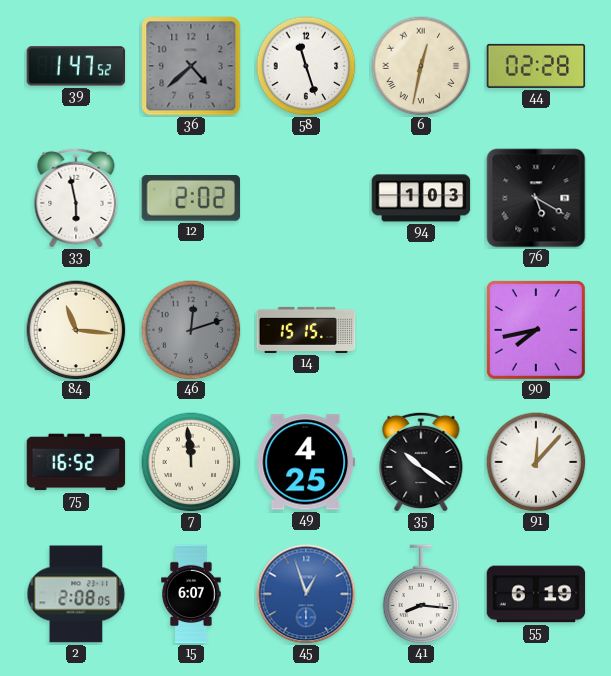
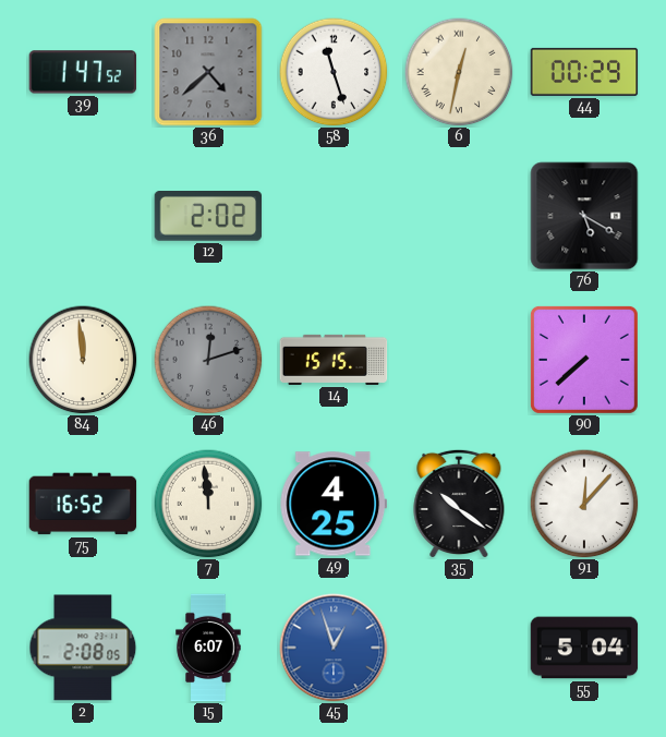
44: 02:28 -> 00:29
33: 5:58 -> none
94: 1:03 -> none
84: 11:16 -> 11:59
90: 7:43 -> 7:38
41: 8:16 -> none
55: 6:19 -> 5:04
